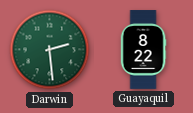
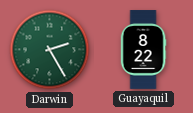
Darwin: 2:29 -> 2:25
